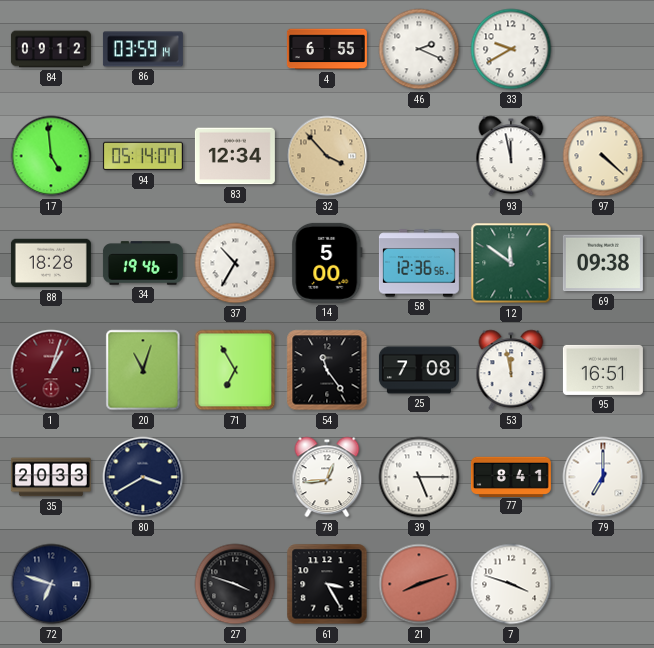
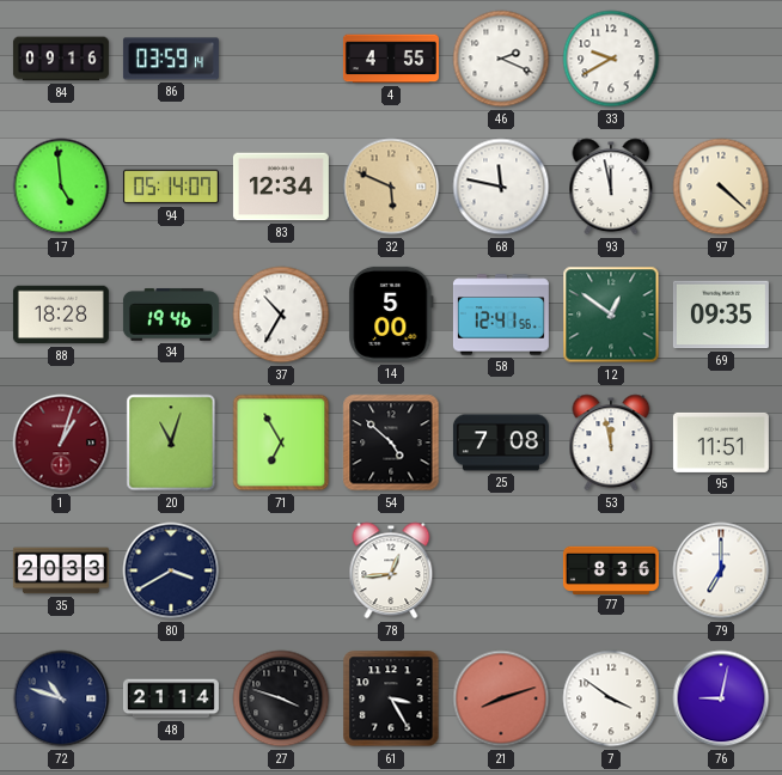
84: 09:12 -> 09:16
4: 6:55 -> 4:55
32: 3:53 -> 5:49
68: none -> 11:47
58: 12:36 -> 12:41
12: 11:51 -> 12:51
69: 09:38 -> 09:35
54: 11:24 -> 4:52
95: 16:51 -> 11:51
39: 5:15 -> none
77: 8:41 -> 8:36
72: 6:48 -> 10:48
48: none -> 21:14
7: 3:48 -> 3:51
76: none -> 9:02
